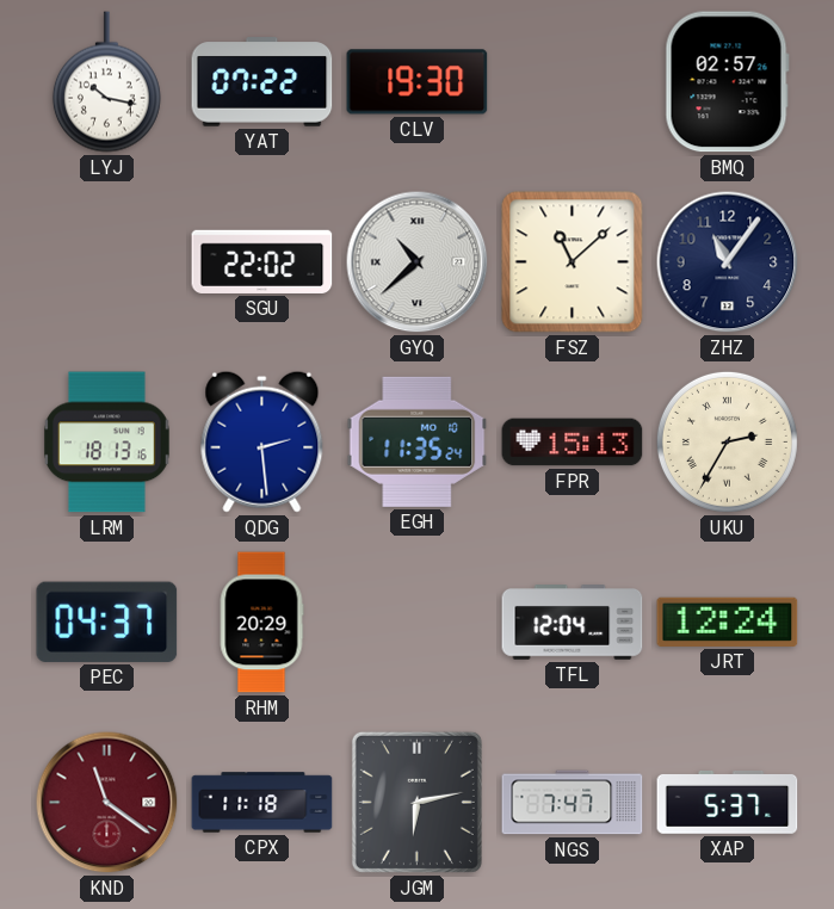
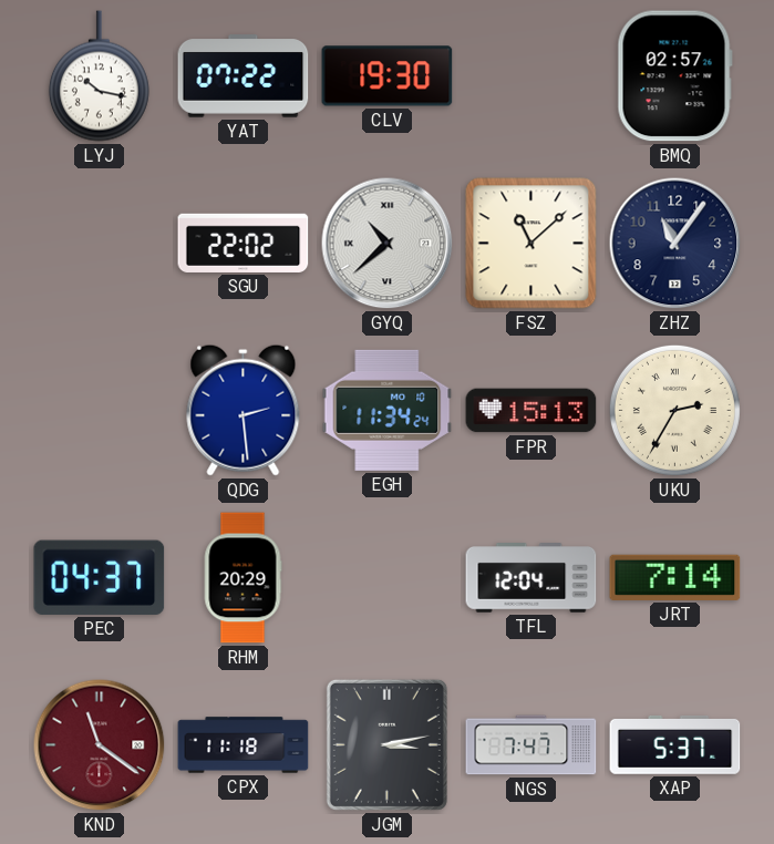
LRM: 18:13 -> none
EGH: 11:35 -> 11:34
JRT: 12:24 -> 7:14
JGM: 6:13 -> 3:13
